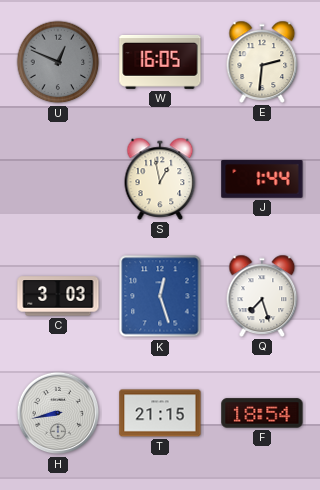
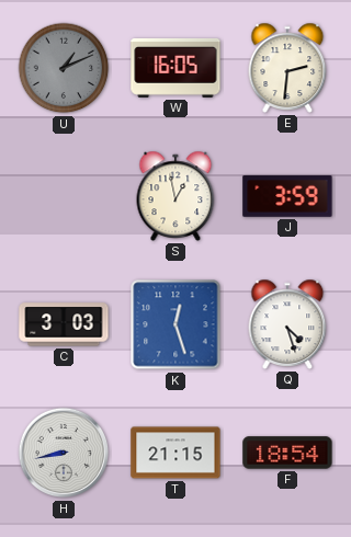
U: 12:49 -> 1:11
J: 1:44 -> 3:59
Q: 7:27 -> 4:27
